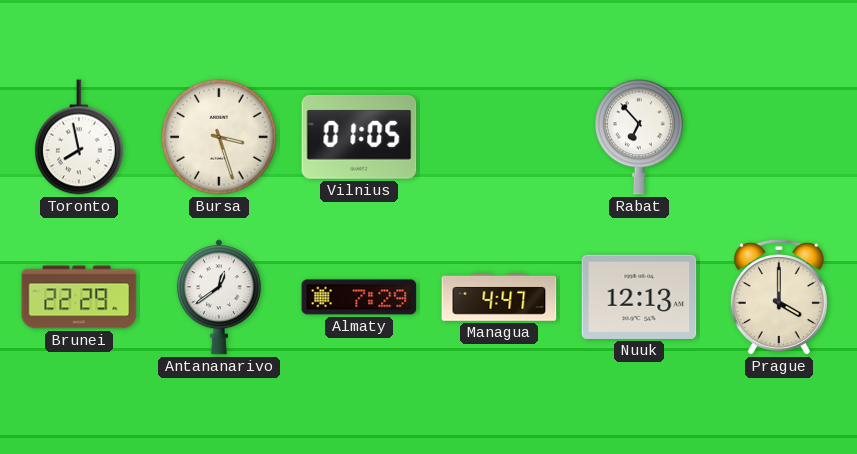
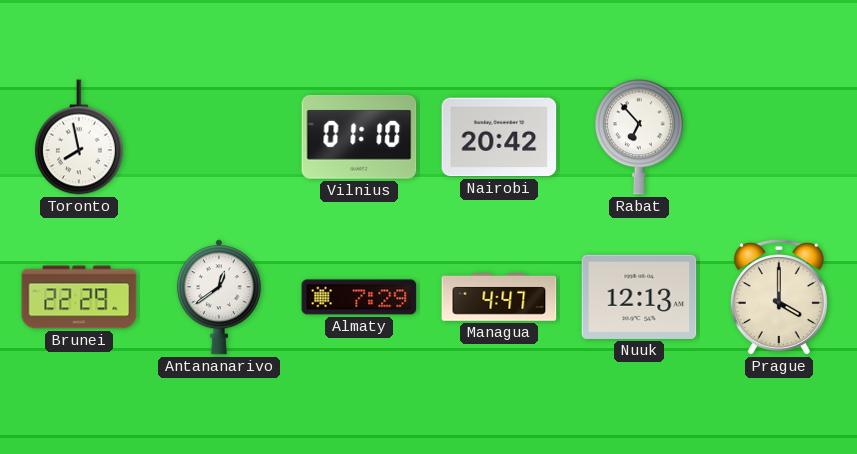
Bursa: 3:27 -> none
Vilnius: 01:05 -> 01:10
Nairobi: none -> 20:42
